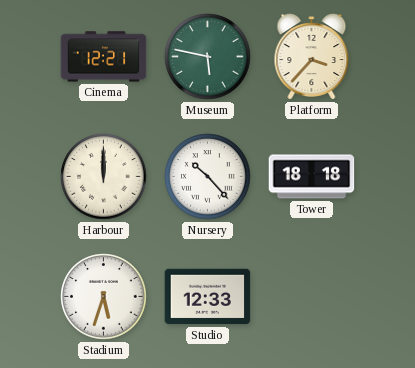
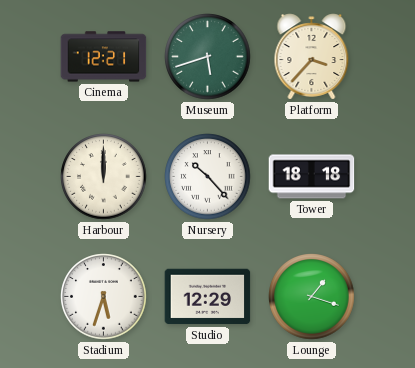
Museum: 5:47 -> 5:42
Studio: 12:33 -> 12:29
Lounge: none -> 1:18
